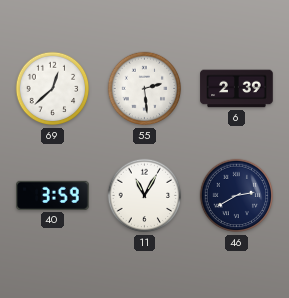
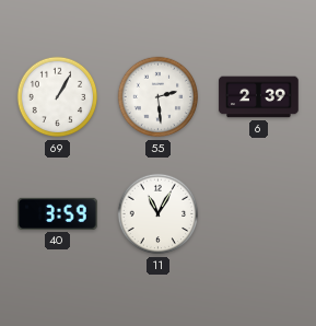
69: 12:38 -> 1:05
46: 2:40 -> none
